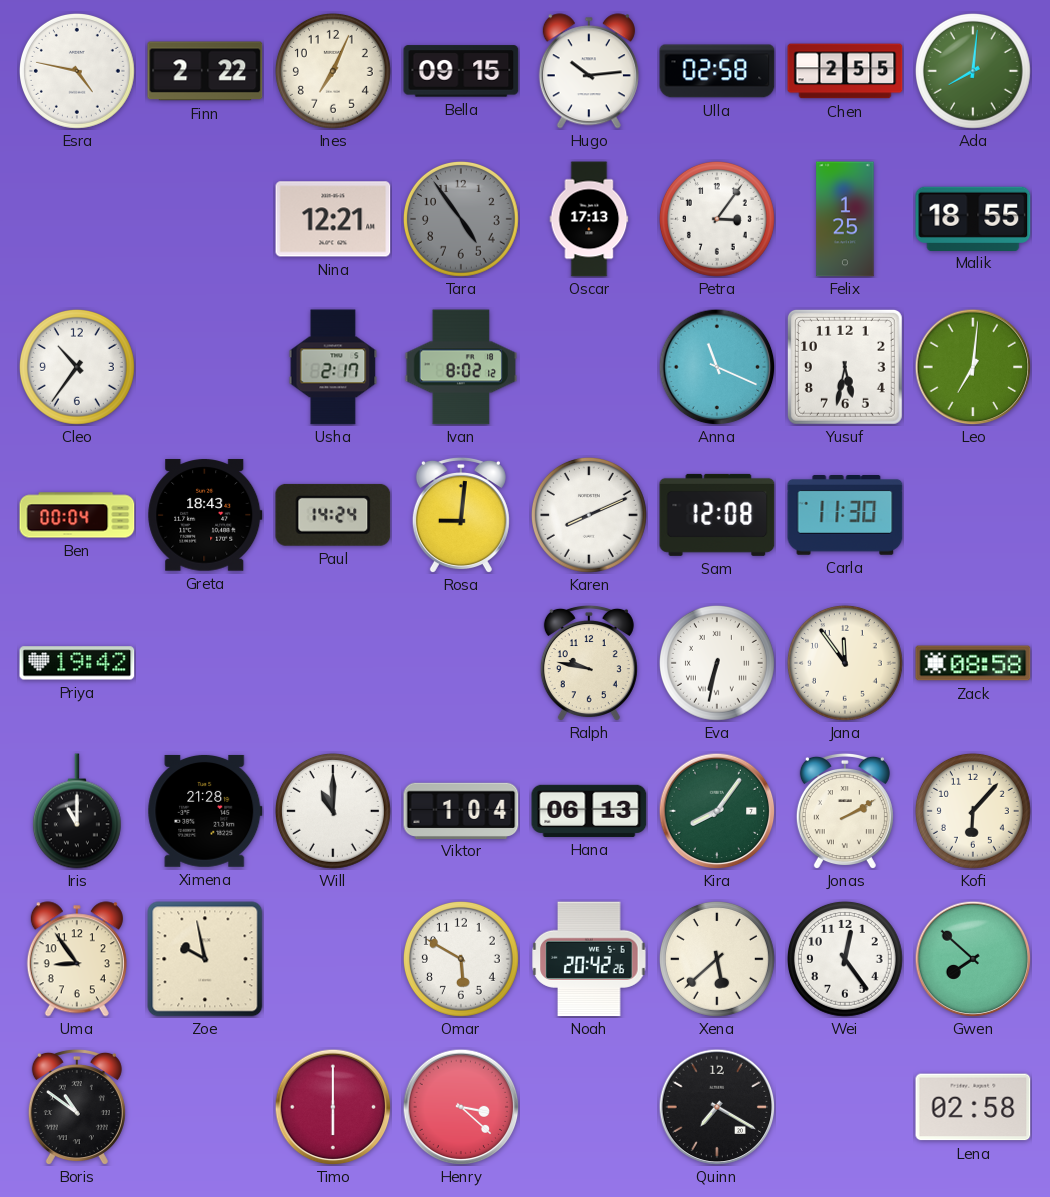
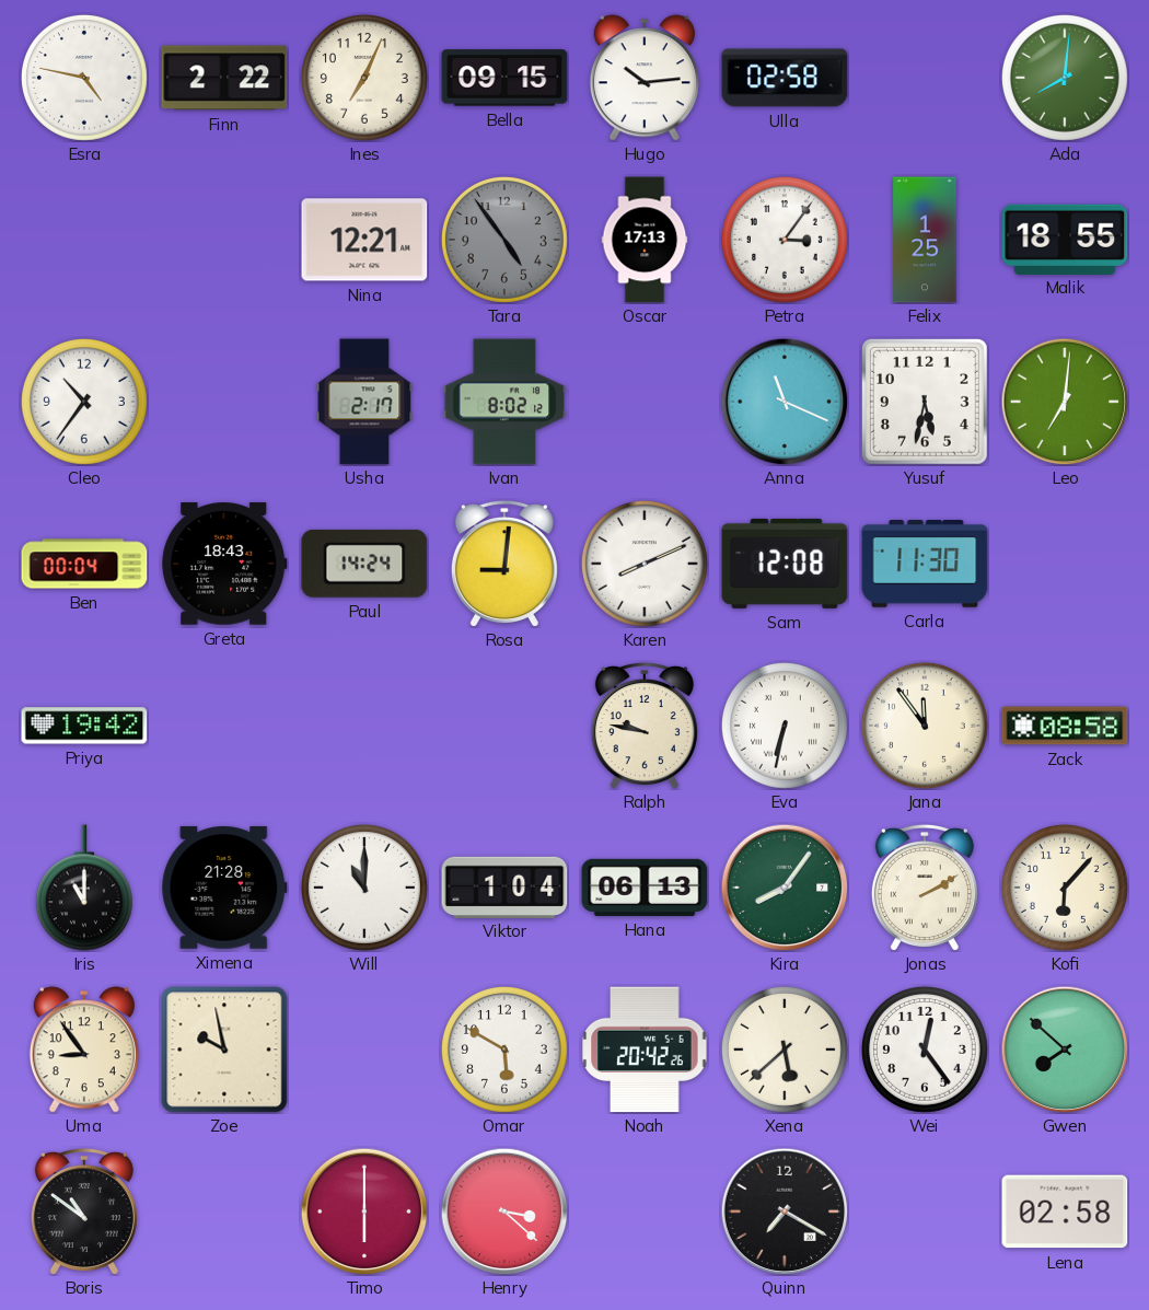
Chen: 2:55 -> none
